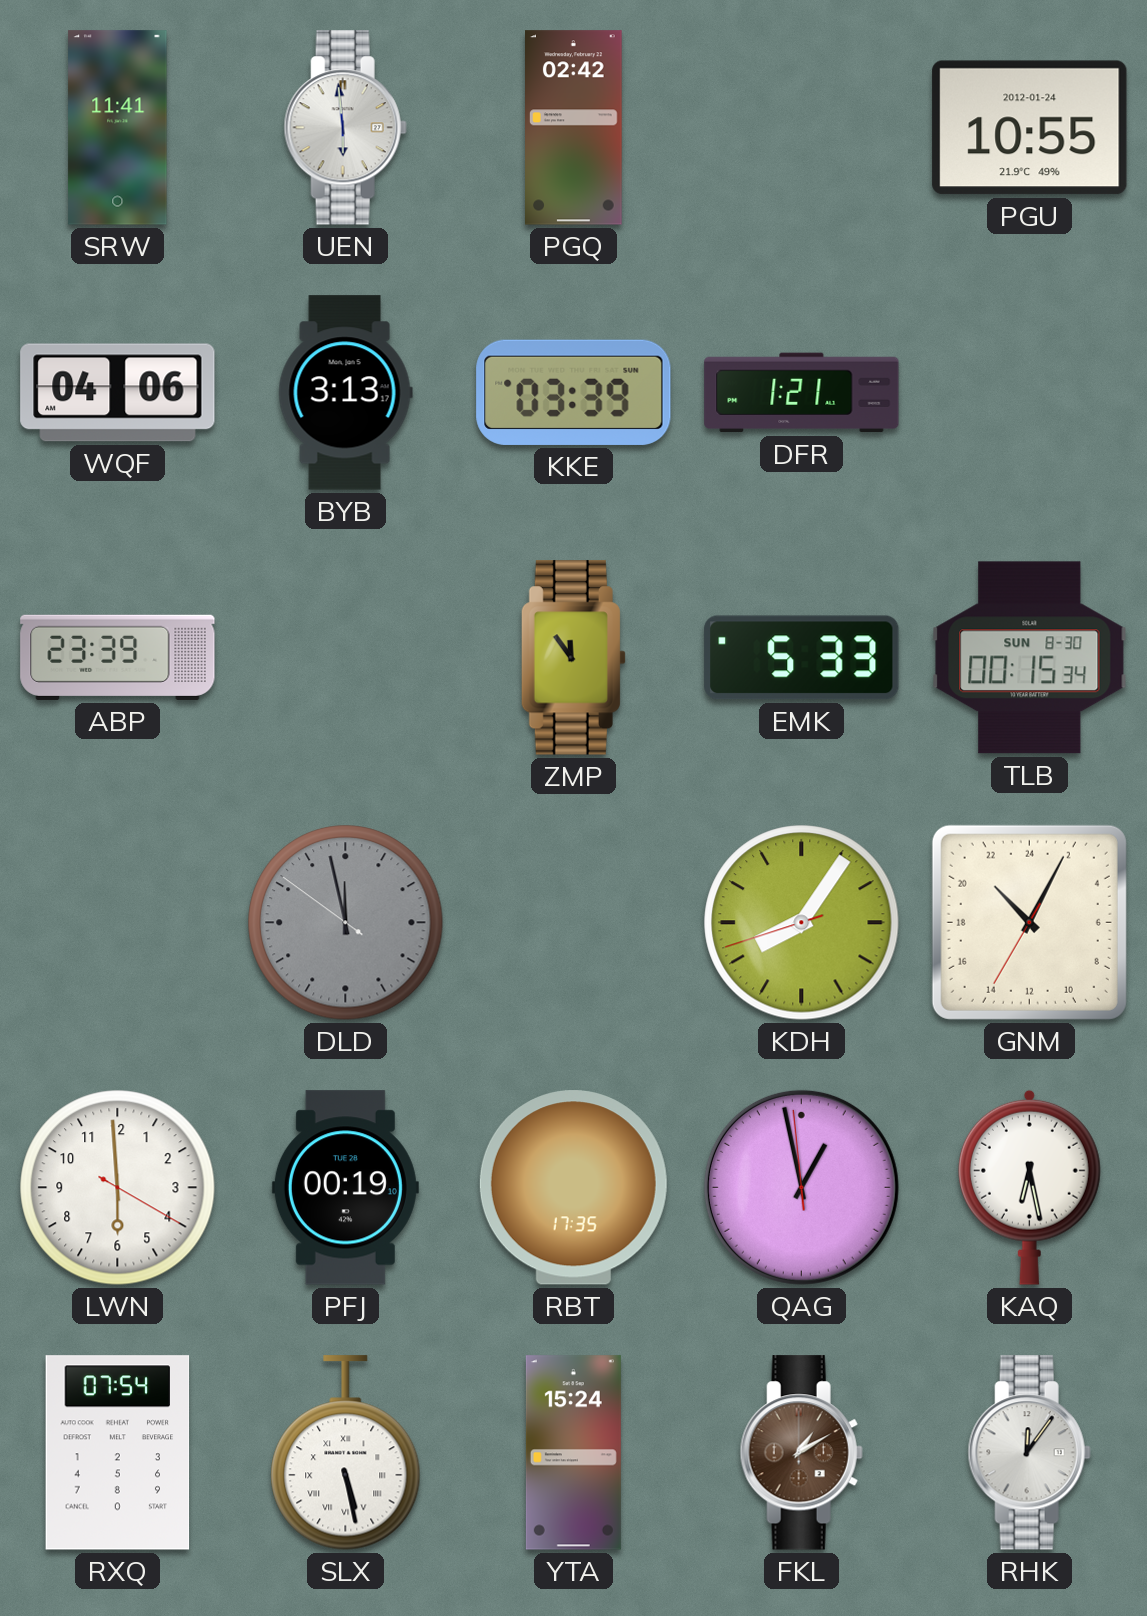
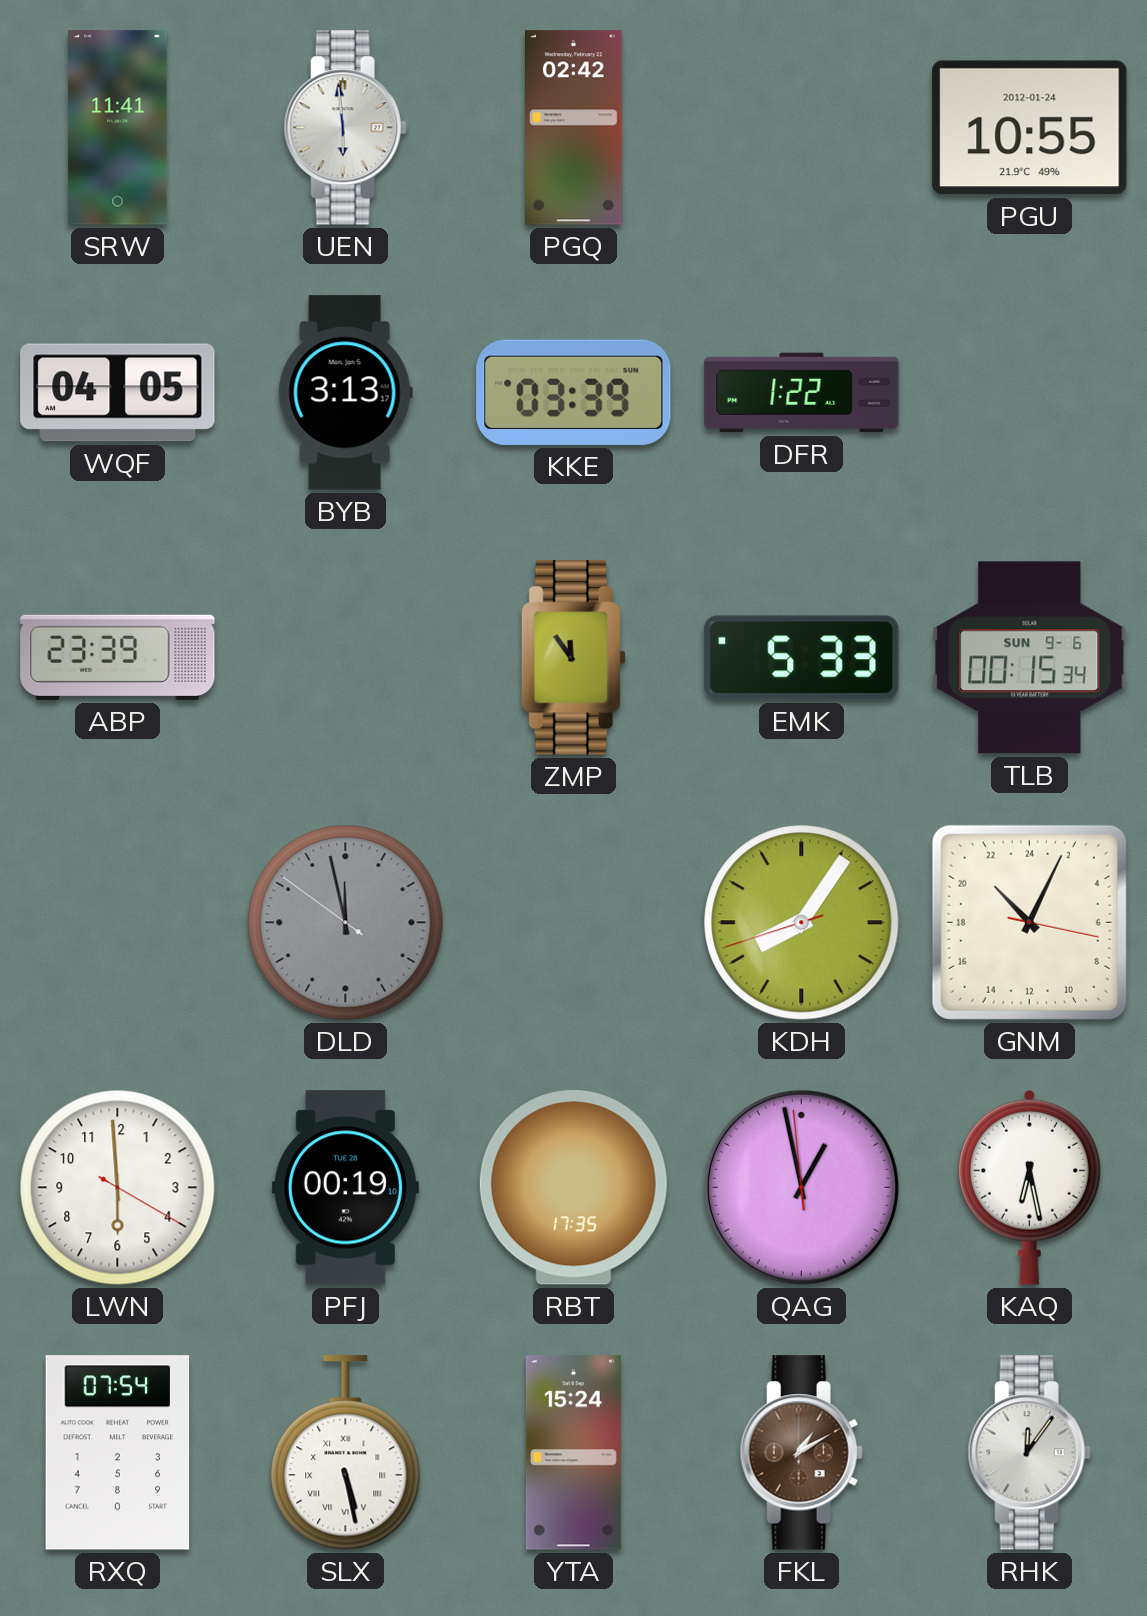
WQF: 04:06 -> 04:05
DFR: 1:21 -> 1:22
TLB date: SUN 8-30 -> SUN 9-6
GNM: 21:04:35 -> 21:04:17
